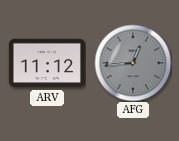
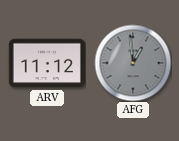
AFG: 12:44 -> 12:59
